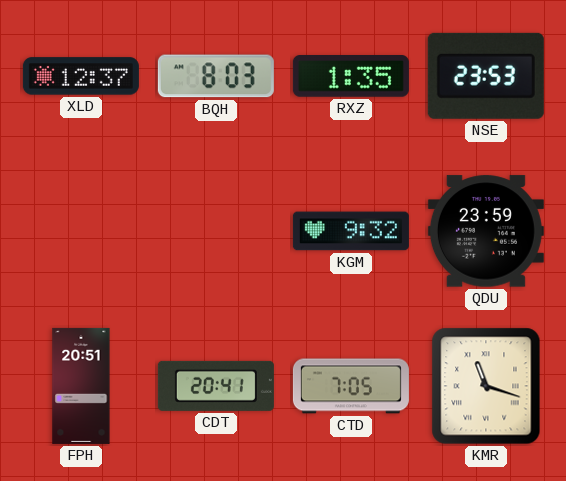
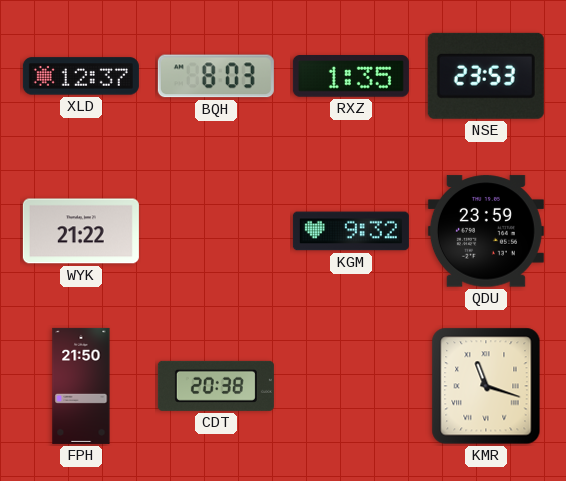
WYK: none -> 21:22
FPH: 20:51 -> 21:50
CDT: 20:41 -> 20:38
CTD: 7:05 -> none
